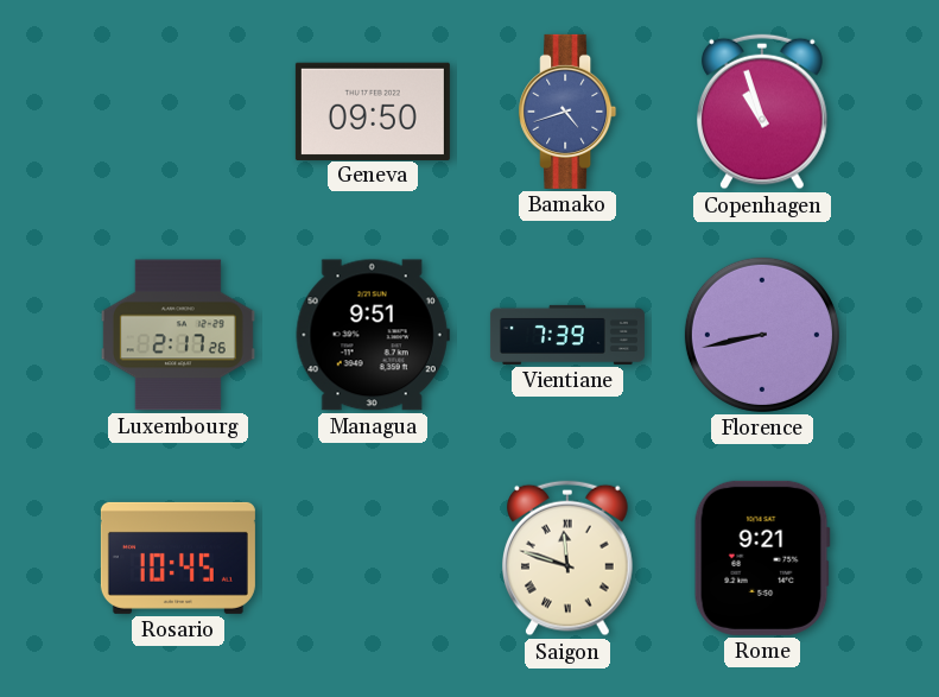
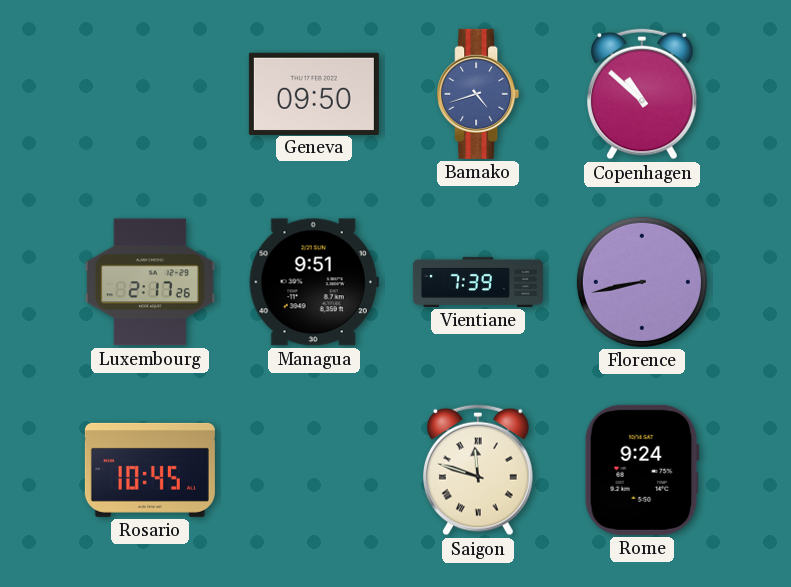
Copenhagen: 10:57 -> 10:52
Rome: 9:21 -> 9:24
